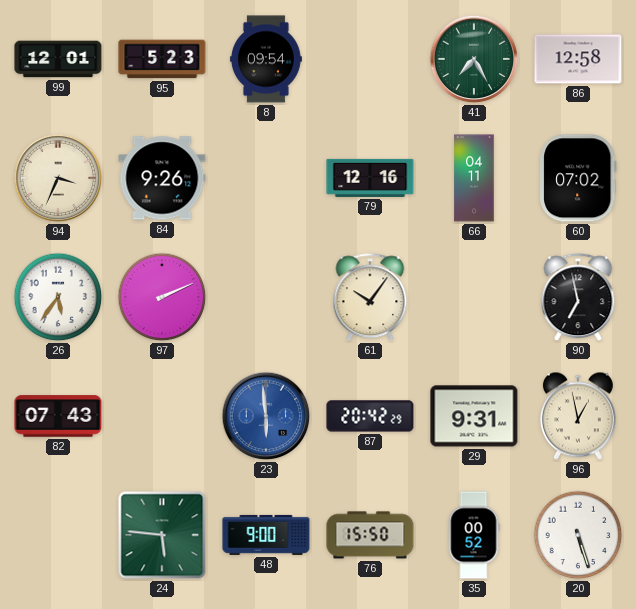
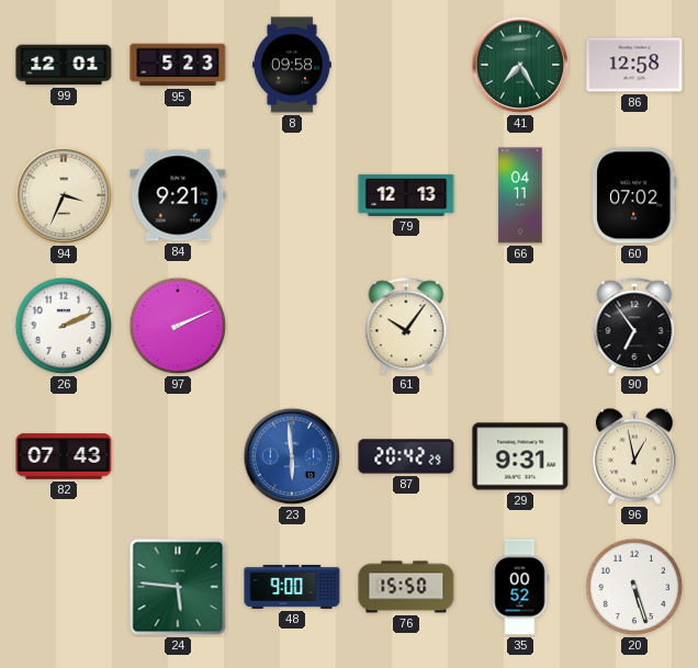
8: 09:54 -> 09:58
84: 9:26 -> 9:21
79: 12:16 -> 12:13
26: 5:36 -> 2:11
90: 6:58 -> 6:54
